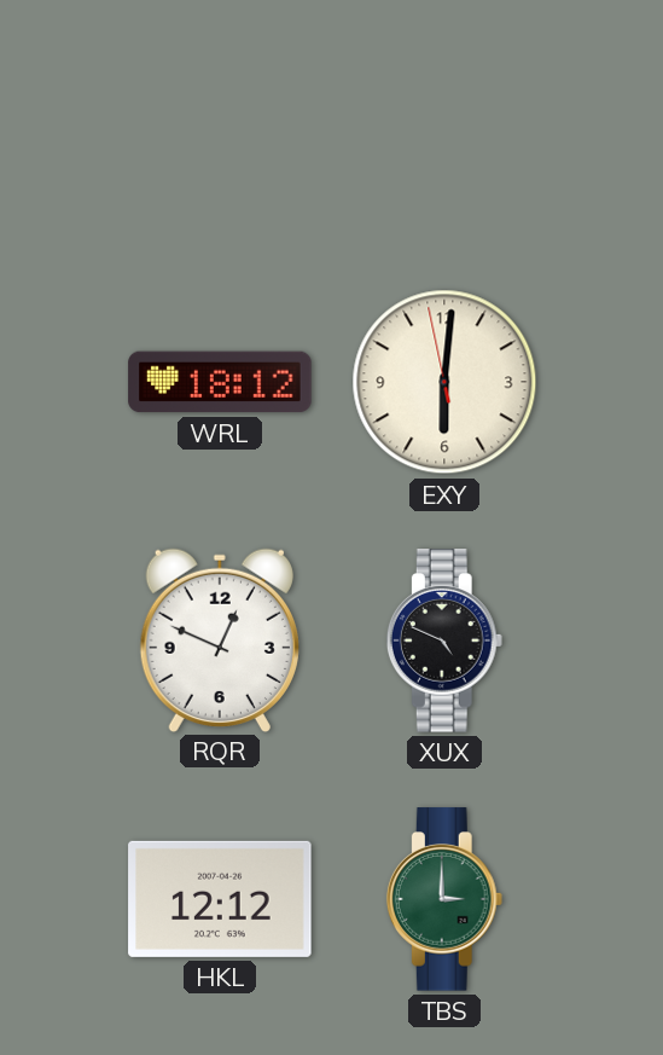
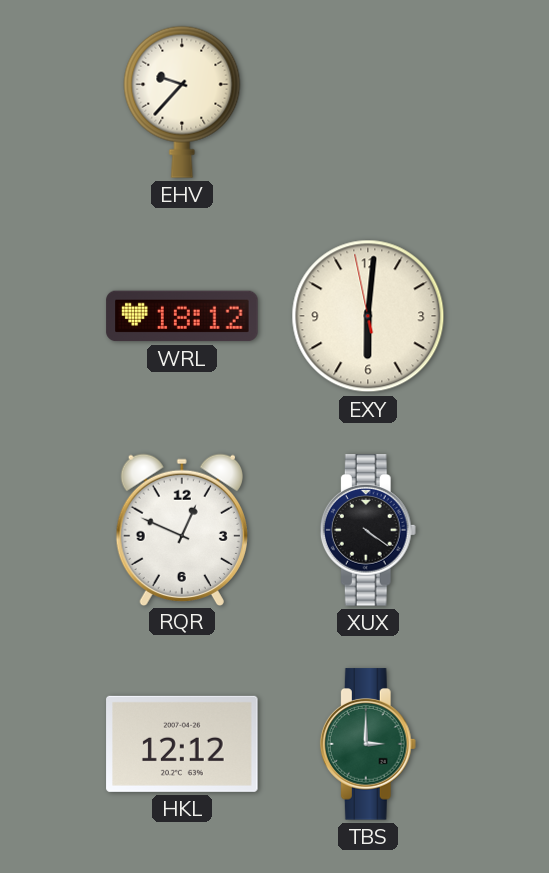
EHV: none -> 9:37
XUX: 4:49 -> 4:21
